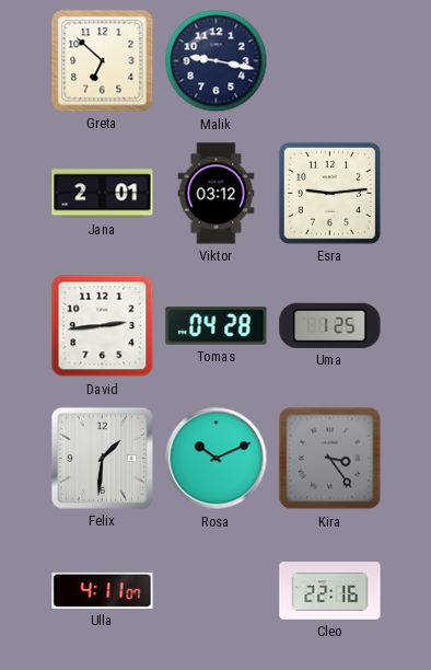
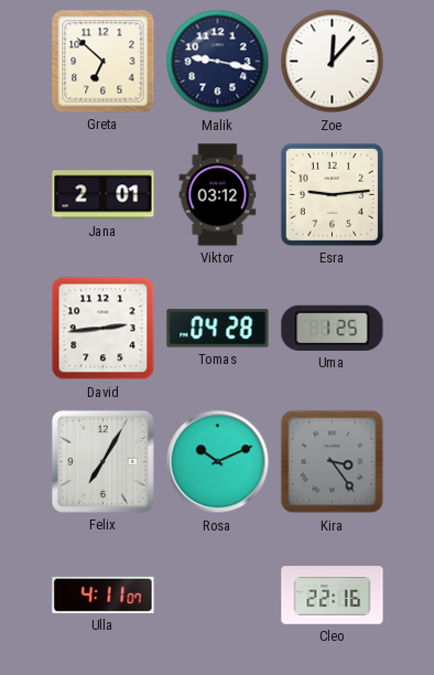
Zoe: none -> 12:07
Felix: 1:31 -> 7:05
